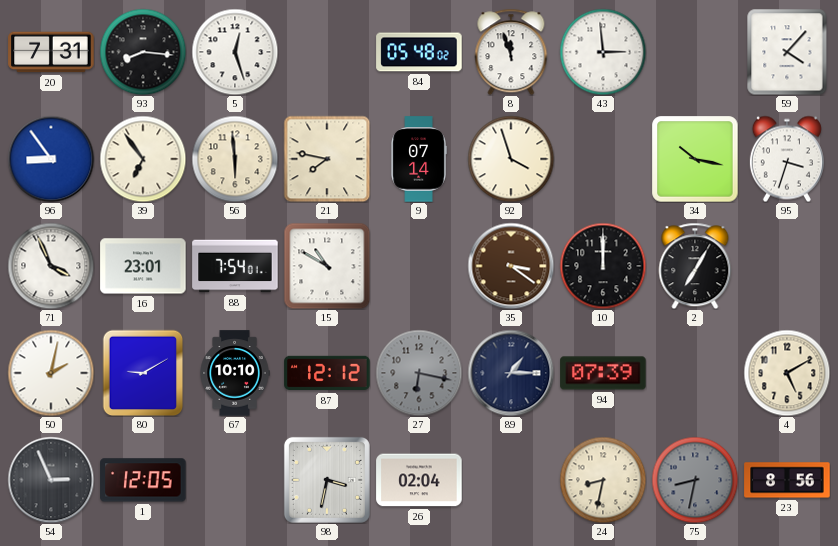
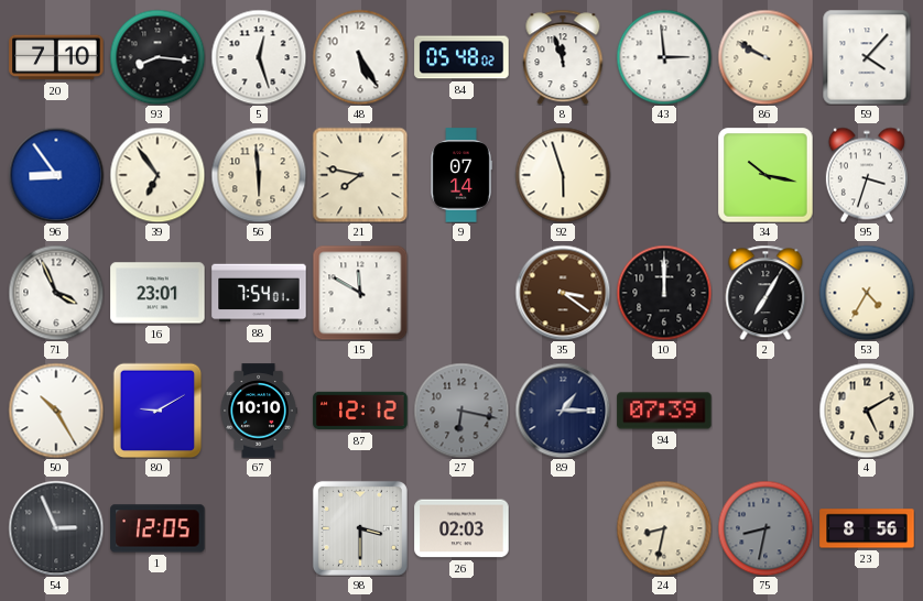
20: 7:31 -> 7:10
48: none -> 5:25
86: none -> 9:50
92: 3:57 -> 5:57
15: 10:50 -> 11:50
53: none -> 4:35
50: 2:02 -> 10:25
98: 3:32 -> 3:30
26: 02:04 -> 02:03
